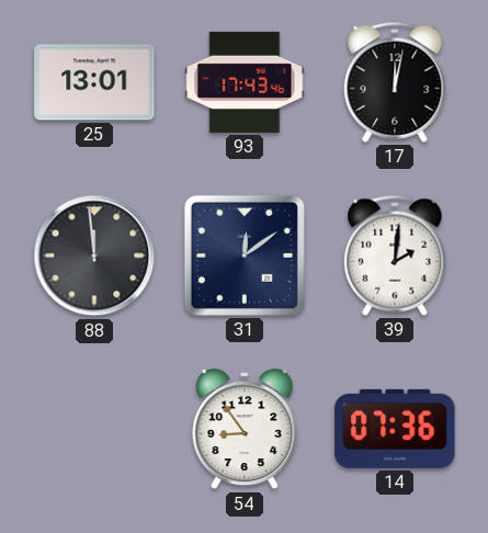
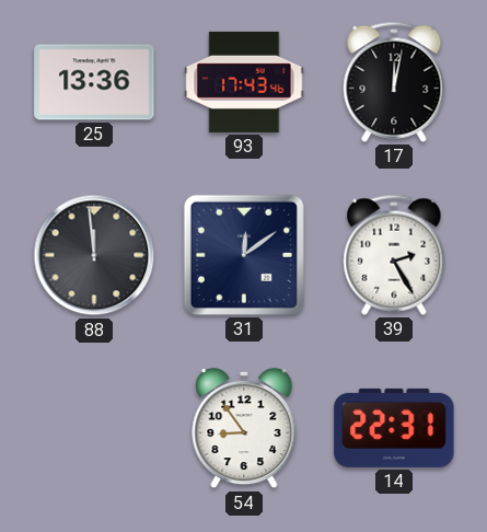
25: 13:01 -> 13:36
39: 2:01 -> 2:25
14: 07:36 -> 22:31
